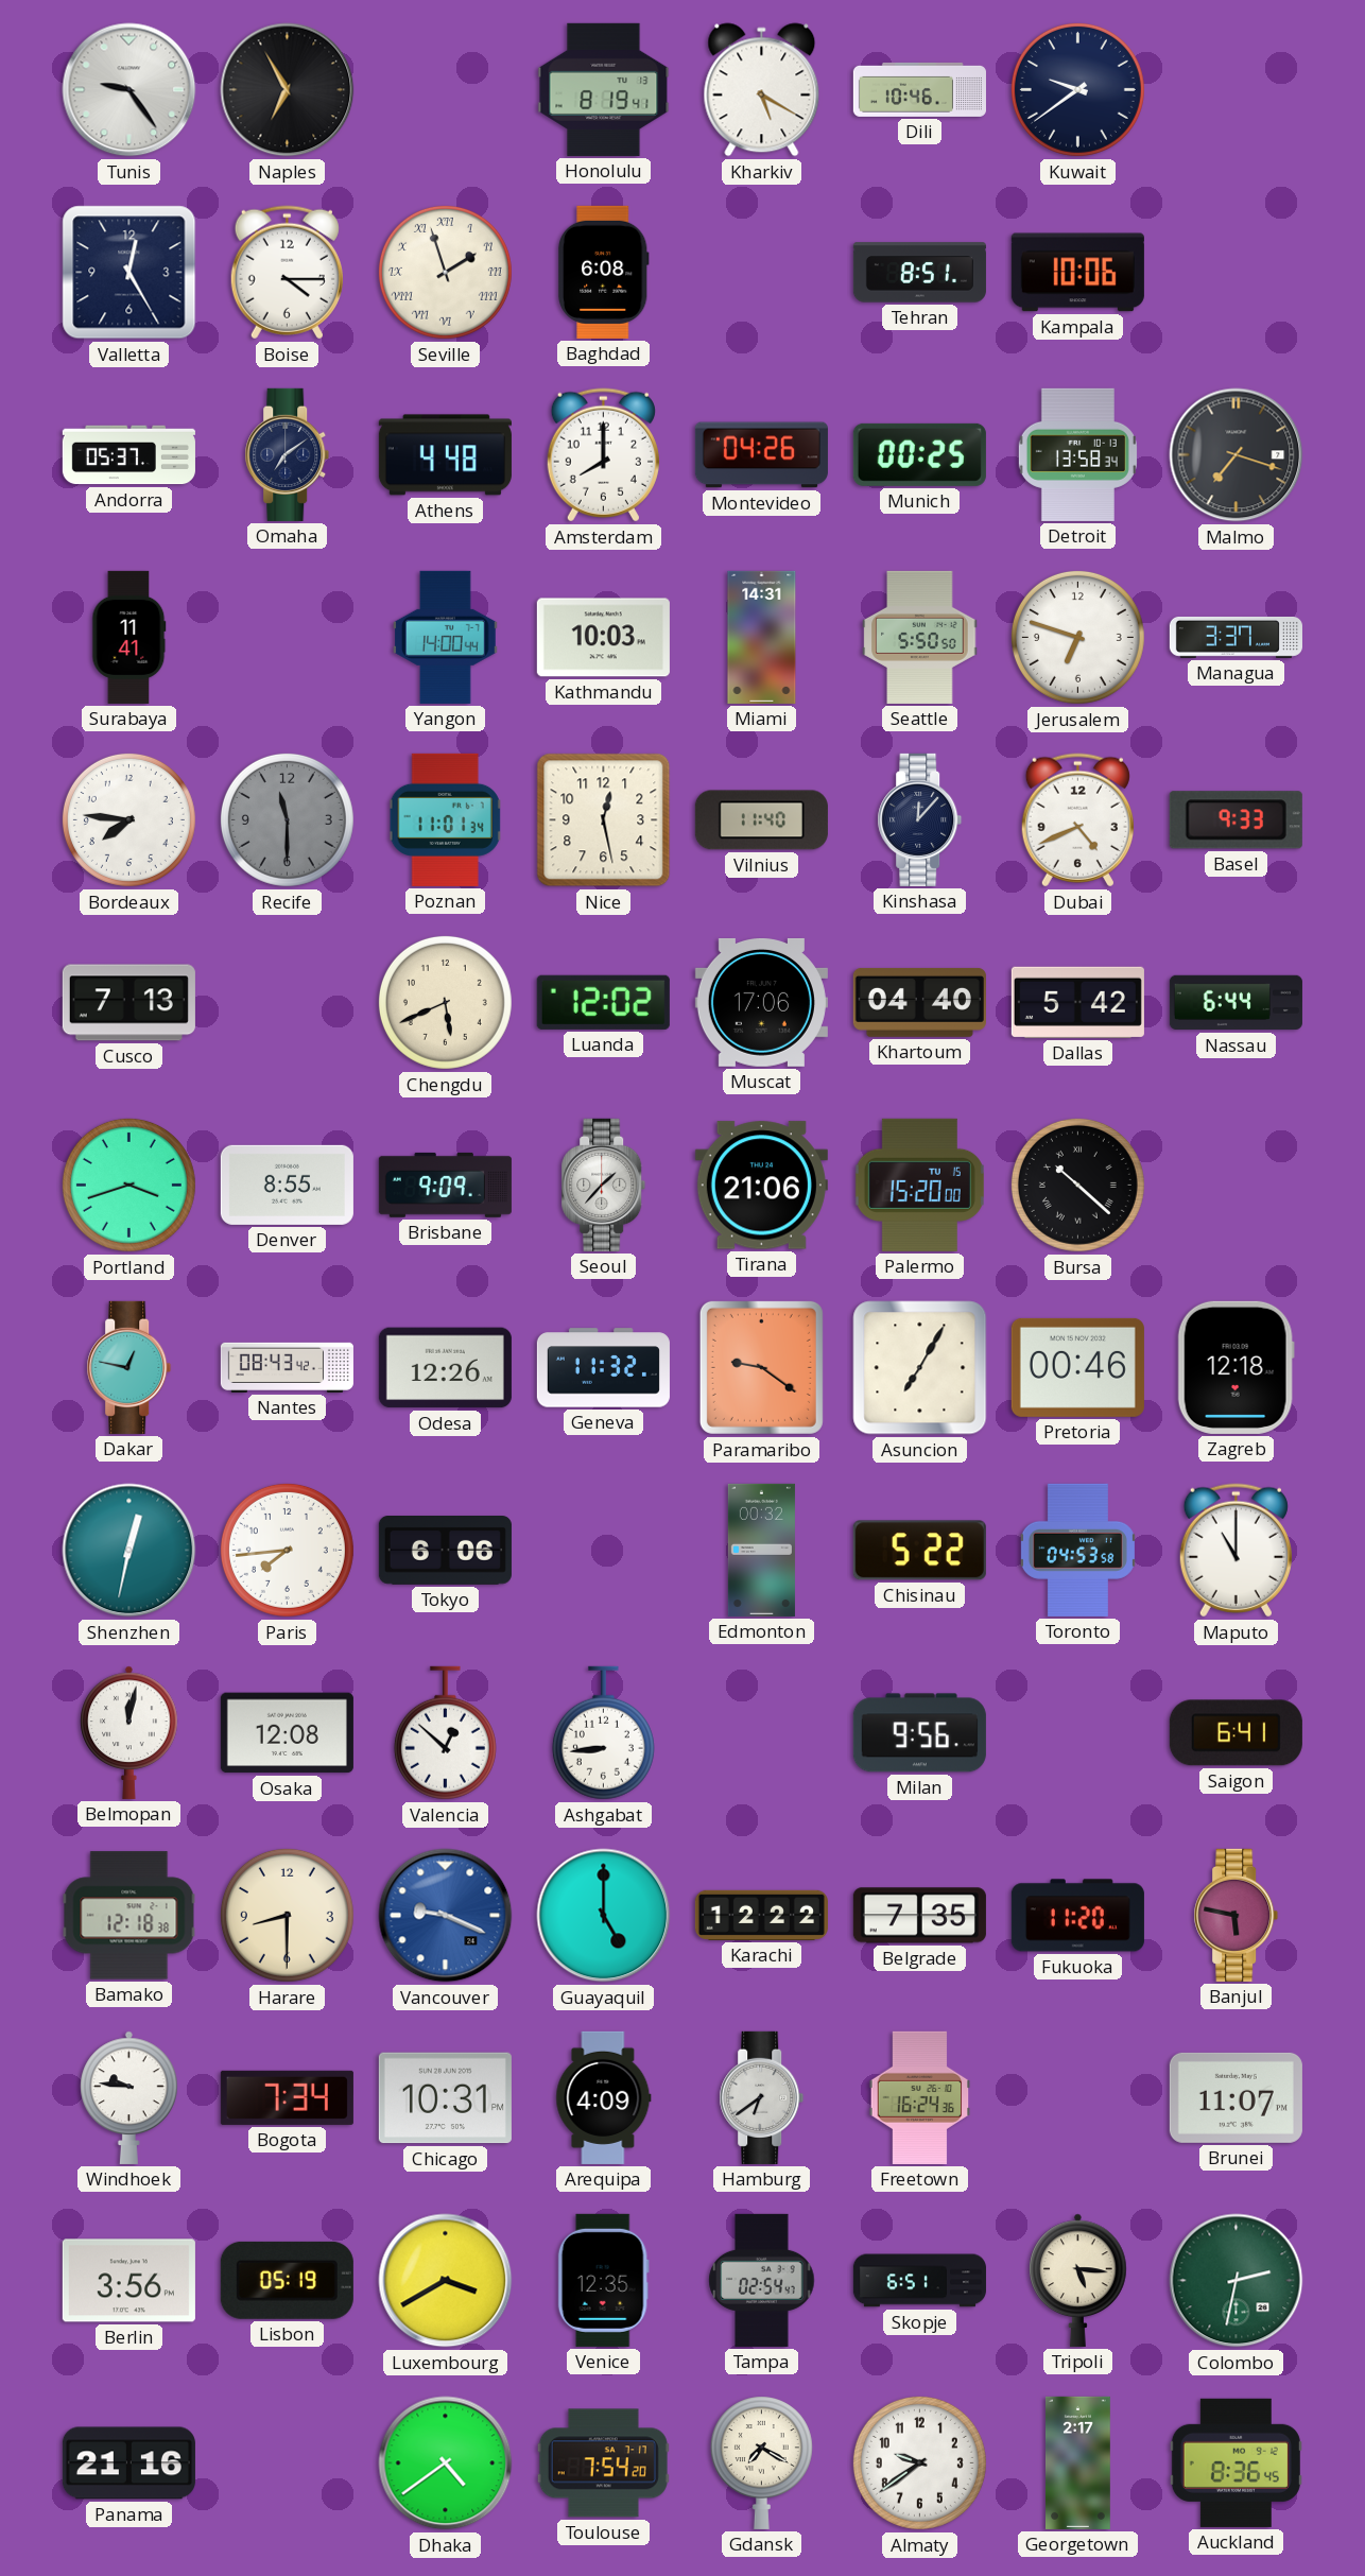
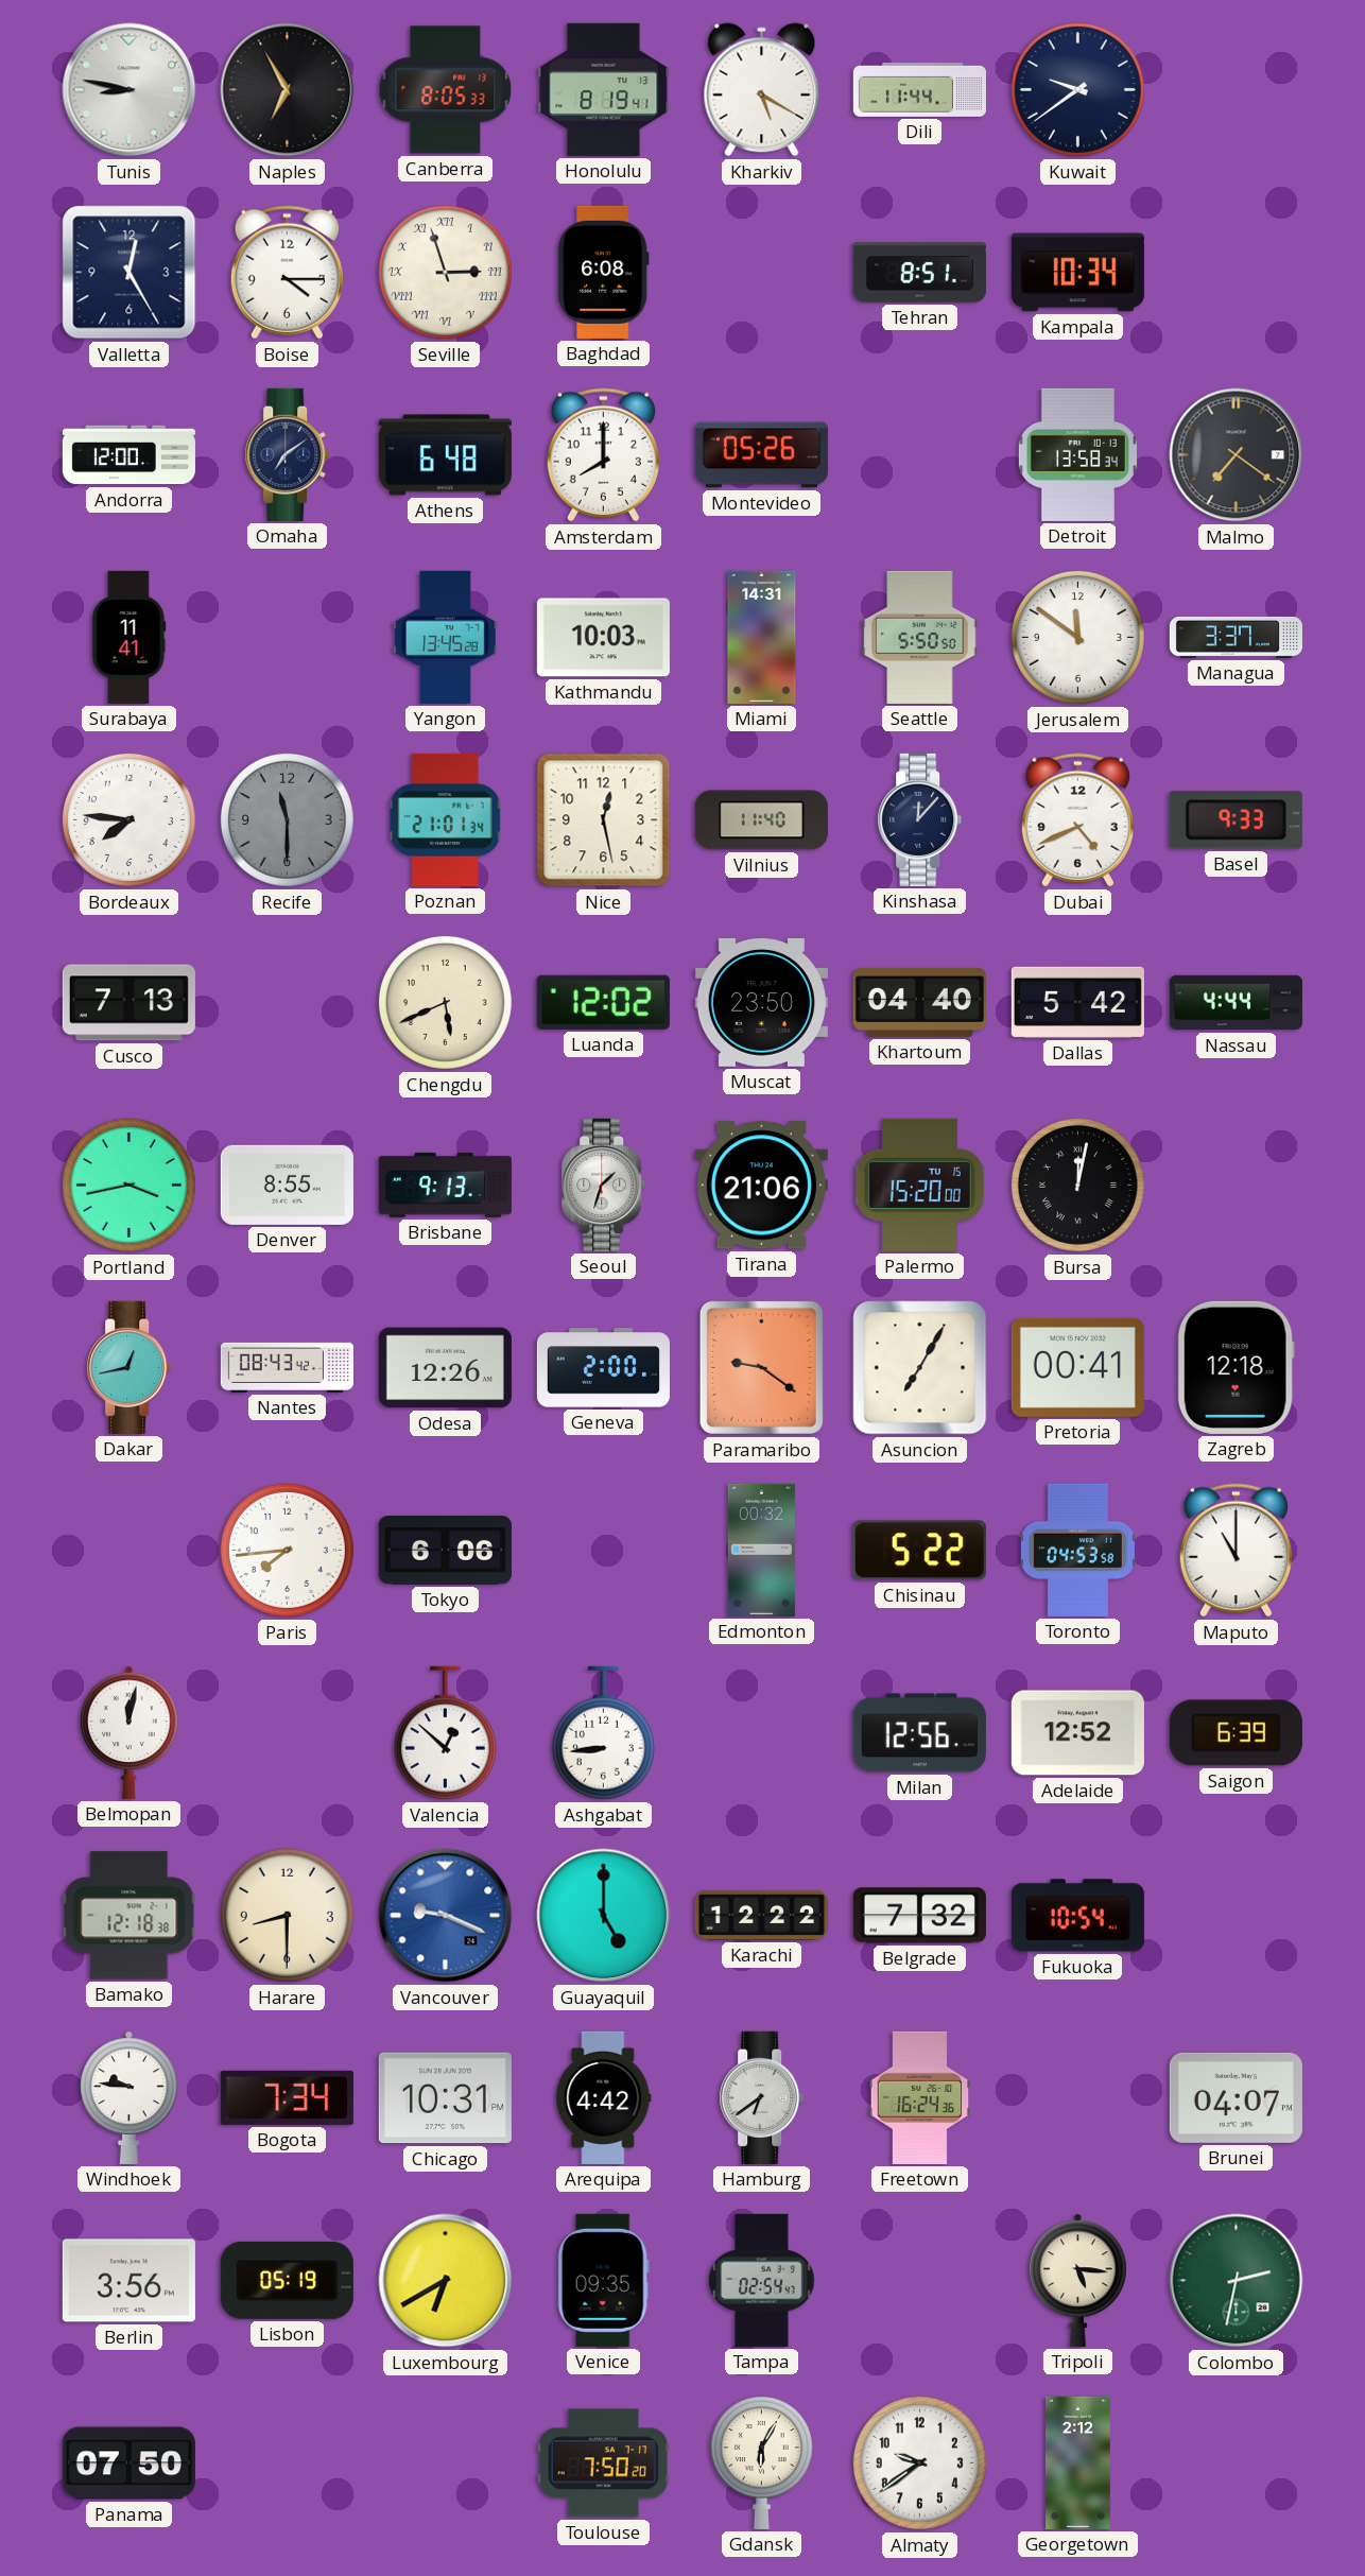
Tunis: 9:24 -> 8:47
Canberra: none -> 8:05
Dili: 10:46 -> 11:44
Seville: 1:57 -> 2:57
Kampala: 10:06 -> 10:34
Andorra: 05:37 -> 12:00
Athens: 4:48 -> 6:48
Montevideo: 04:26 -> 05:26
Munich: 00:25 -> none
Malmo: 7:18 -> 7:21
Yangon: 14:00 -> 13:45
Jerusalem: 6:48 -> 11:51
Poznan: 11:01 -> 21:01
Muscat: 17:06 -> 23:50
Nassau: 6:44 -> 4:44
Portland: 3:42 -> 3:43
Brisbane: 9:09 -> 9:13
Seoul: 1:37 -> 1:33
Bursa: 10:22 -> 12:02
Dakar: 12:47 -> 12:43
Geneva: 11:32 -> 2:00
Pretoria: 00:46 -> 00:41
Shenzhen: 12:32 -> none
Osaka: 12:08 -> none
Milan: 9:56 -> 12:56
Adelaide: none -> 12:52
Saigon: 6:41 -> 6:39
Belgrade: 7:35 -> 7:32
Fukuoka: 11:20 -> 10:54
Banjul: 5:47 -> none
Arequipa: 4:09 -> 4:42
Brunei: 11:07 -> 04:07
Luxembourg: 3:40 -> 6:40
Venice: 12:35 -> 09:35
Skopje: 6:51 -> none
Panama: 21:16 -> 07:50
Dhaka: 4:39 -> none
Toulouse: 7:54 -> 7:50
Gdansk: 7:20 -> 6:05
Georgetown: 2:17 -> 2:12
Auckland: 8:36 -> none
